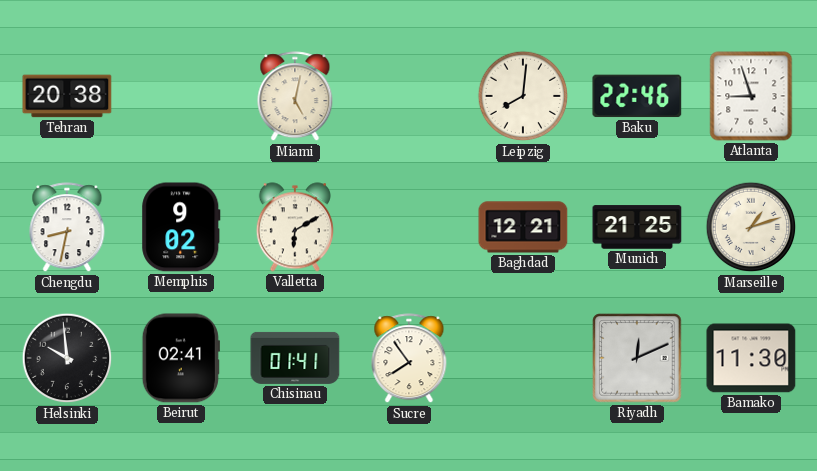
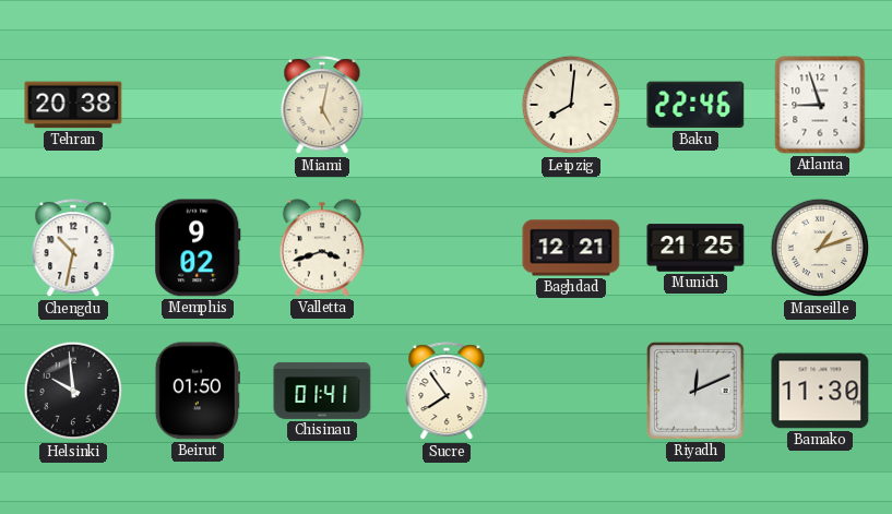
Chengdu: 8:32 -> 10:32
Valletta: 6:10 -> 3:42
Beirut: 02:41 -> 01:50
